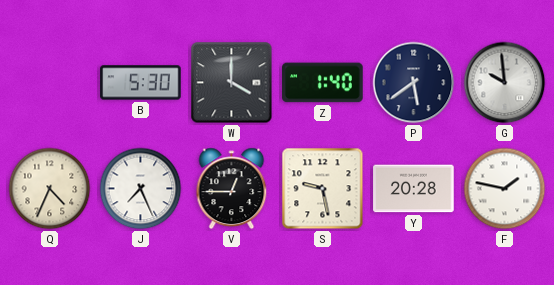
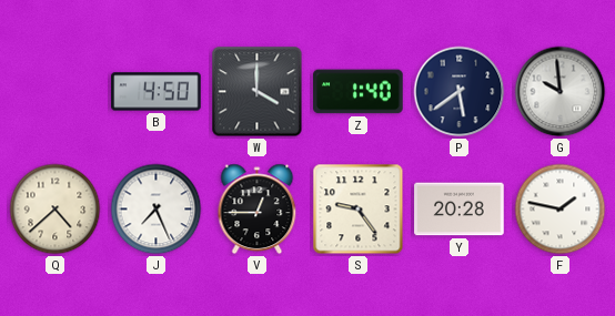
B: 5:30 -> 4:50
Q: 4:34 -> 4:38
S: 9:28 -> 9:24
